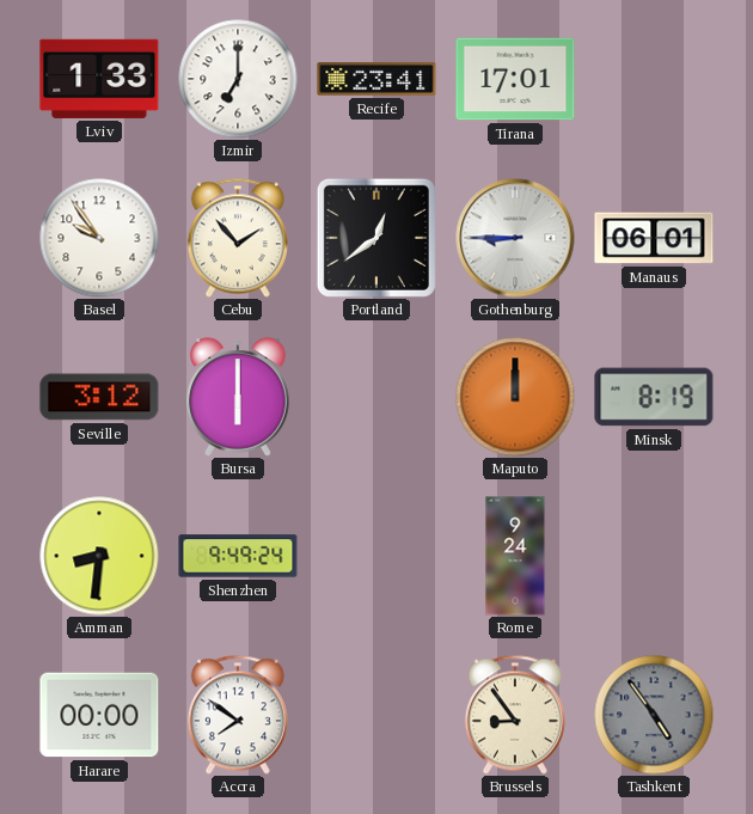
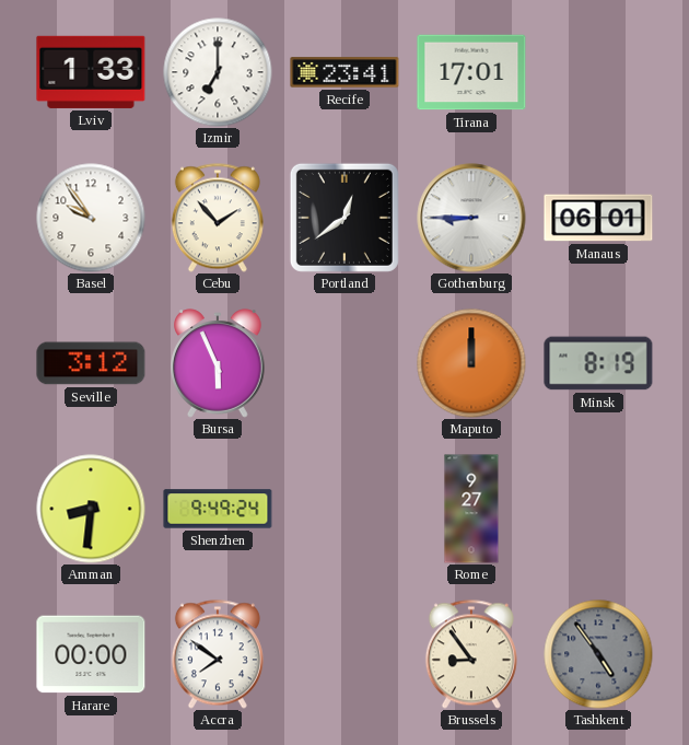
Bursa: 6:00 -> 5:56
Rome: 9:24 -> 9:27
